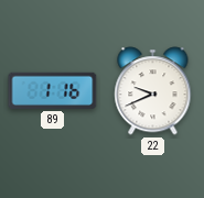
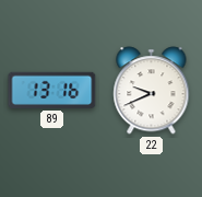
89: 1:16 -> 13:16
